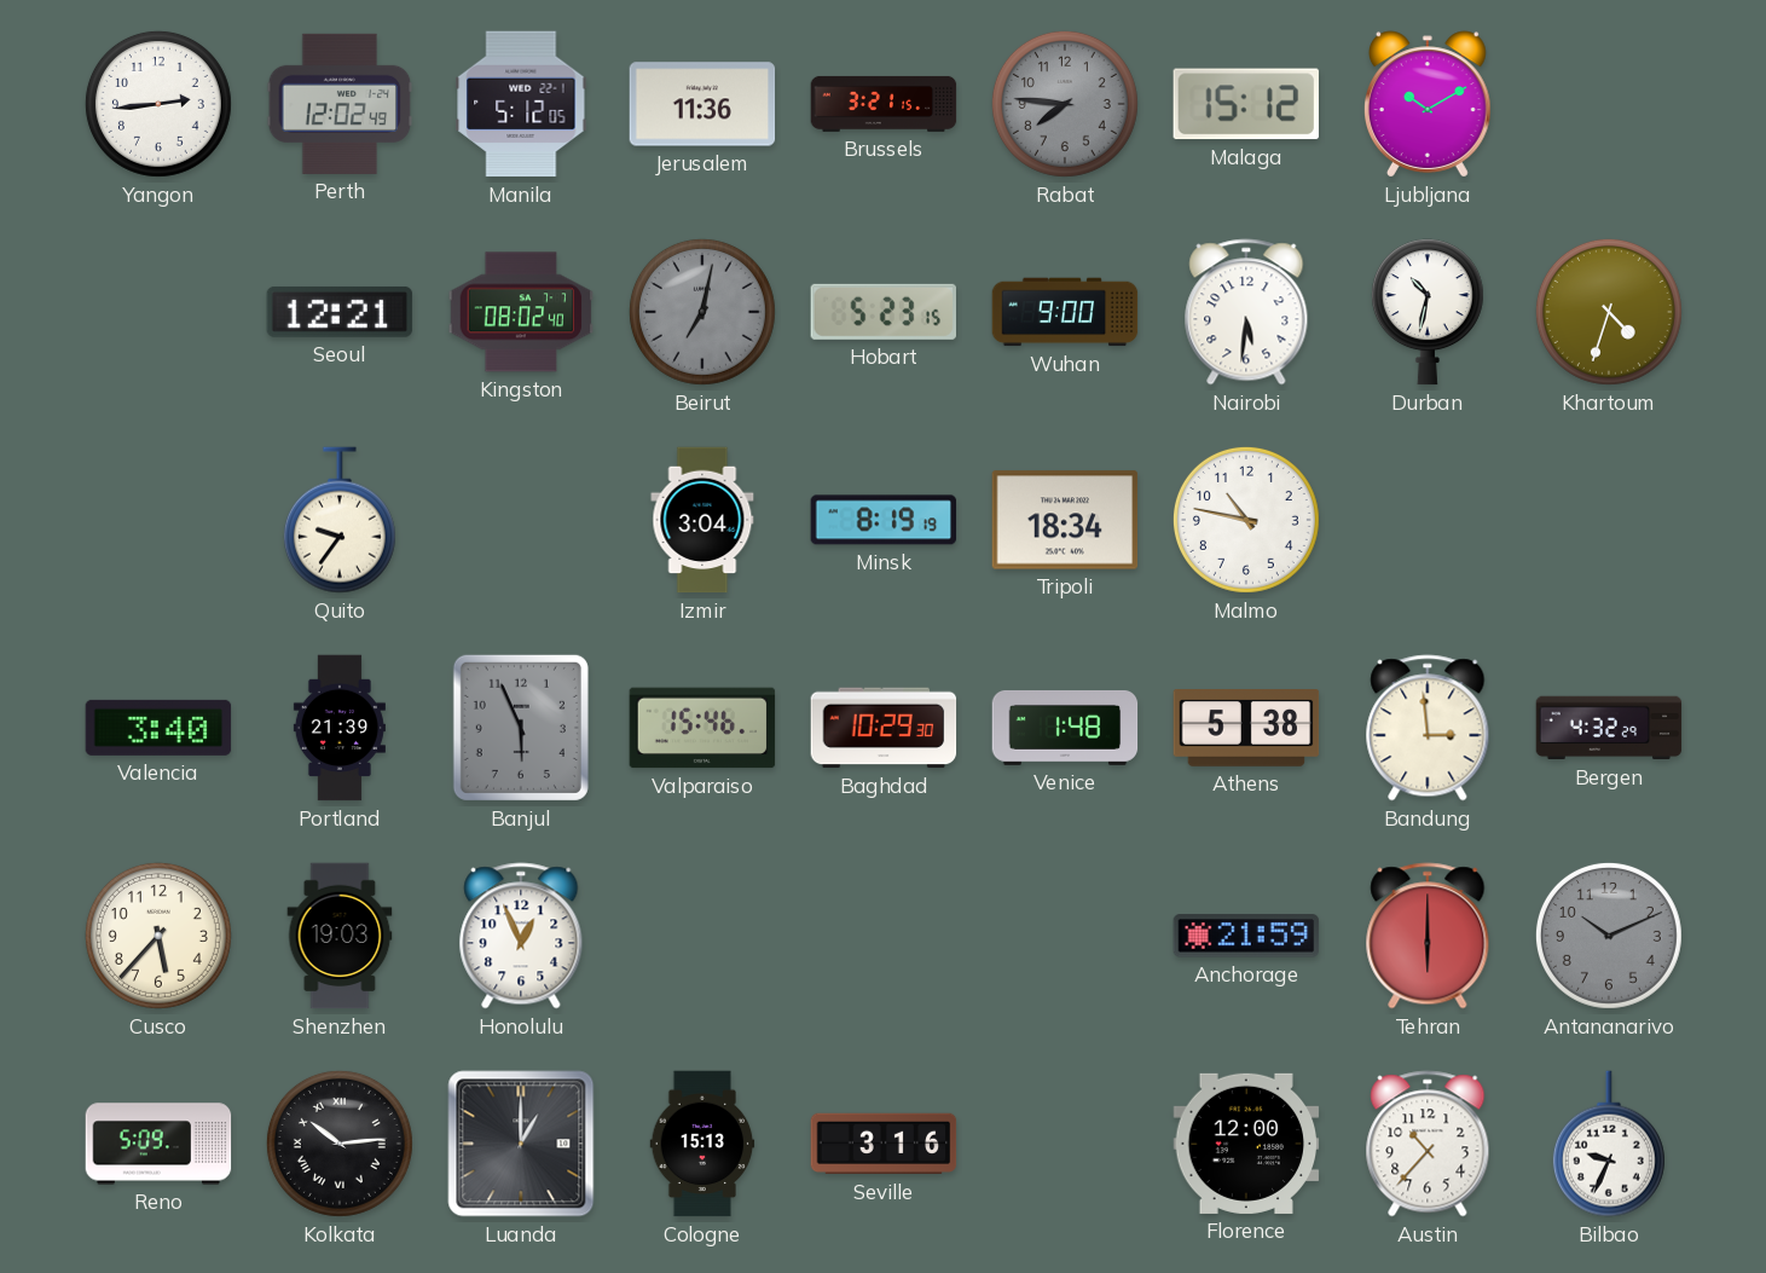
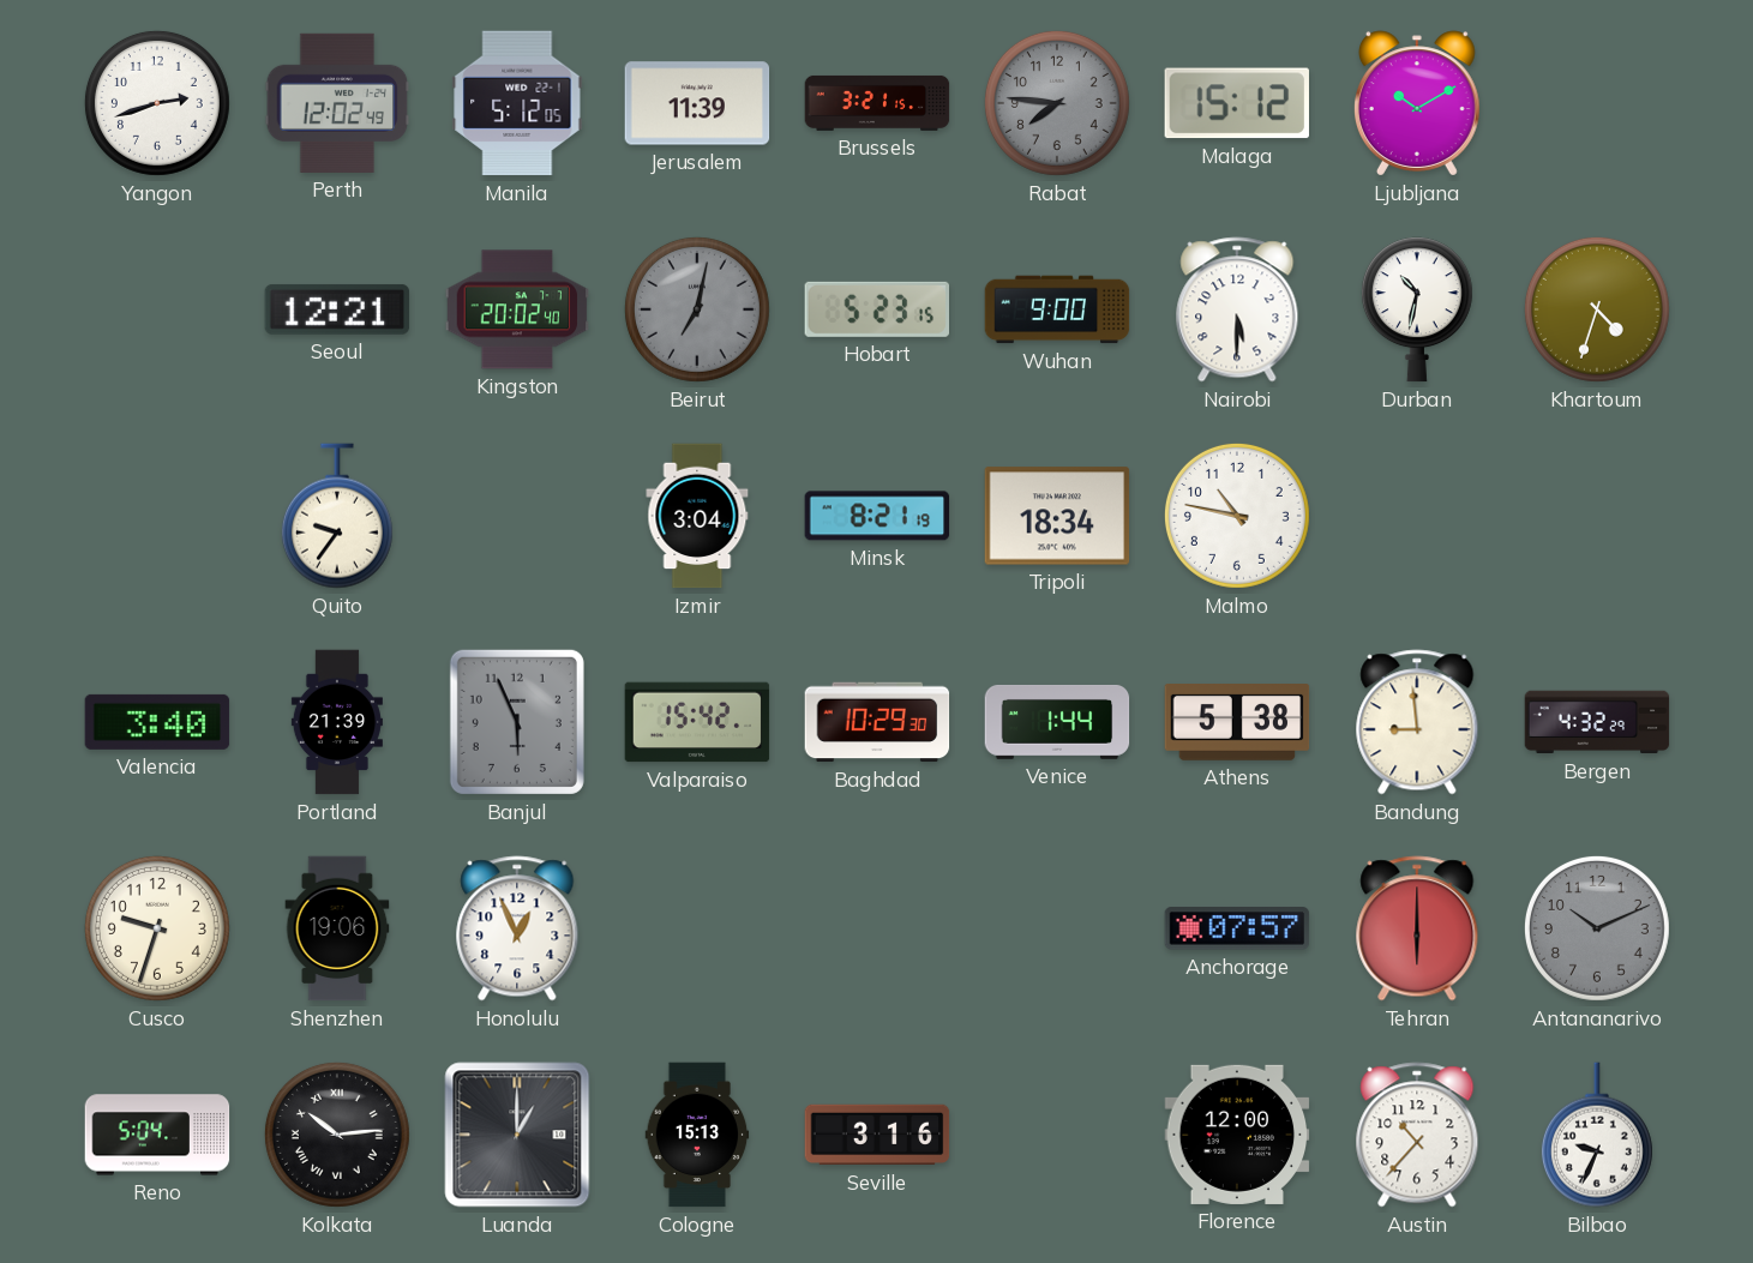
Yangon: 2:44 -> 2:42
Jerusalem: 11:36 -> 11:39
Kingston: 08:02 -> 20:02
Nairobi: 5:31 -> 5:30
Minsk: 8:19 -> 8:21
Valparaiso: 15:46 -> 15:42
Venice: 1:48 -> 1:44
Bandung: 2:59 -> 8:59
Cusco: 5:37 -> 9:33
Shenzhen: 19:03 -> 19:06
Anchorage: 21:59 -> 07:57
Reno: 5:09 -> 5:04
